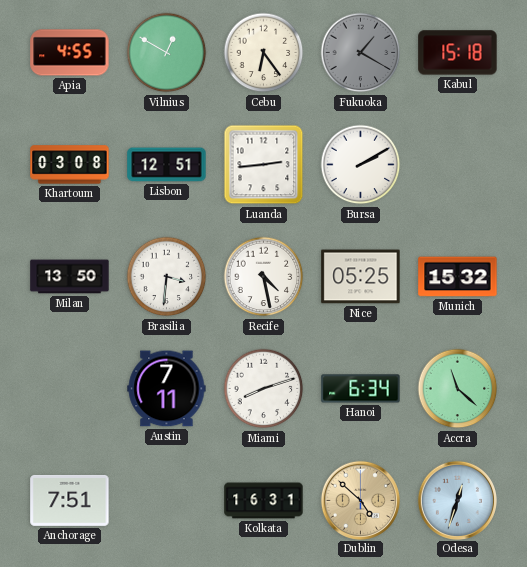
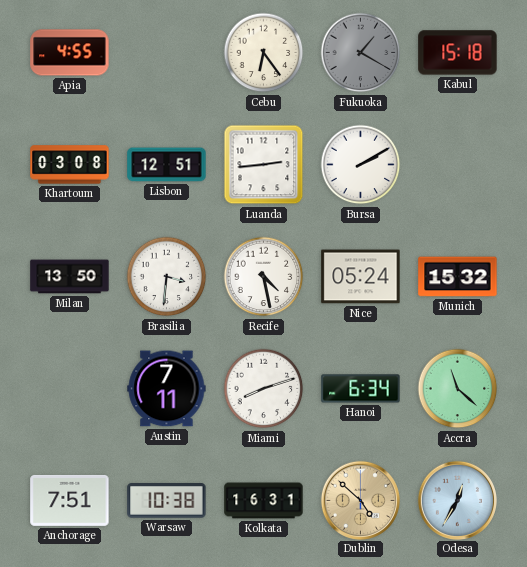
Vilnius: 12:50 -> none
Nice: 05:25 -> 05:24
Warsaw: none -> 10:38
Odesa: 12:33 -> 12:35
